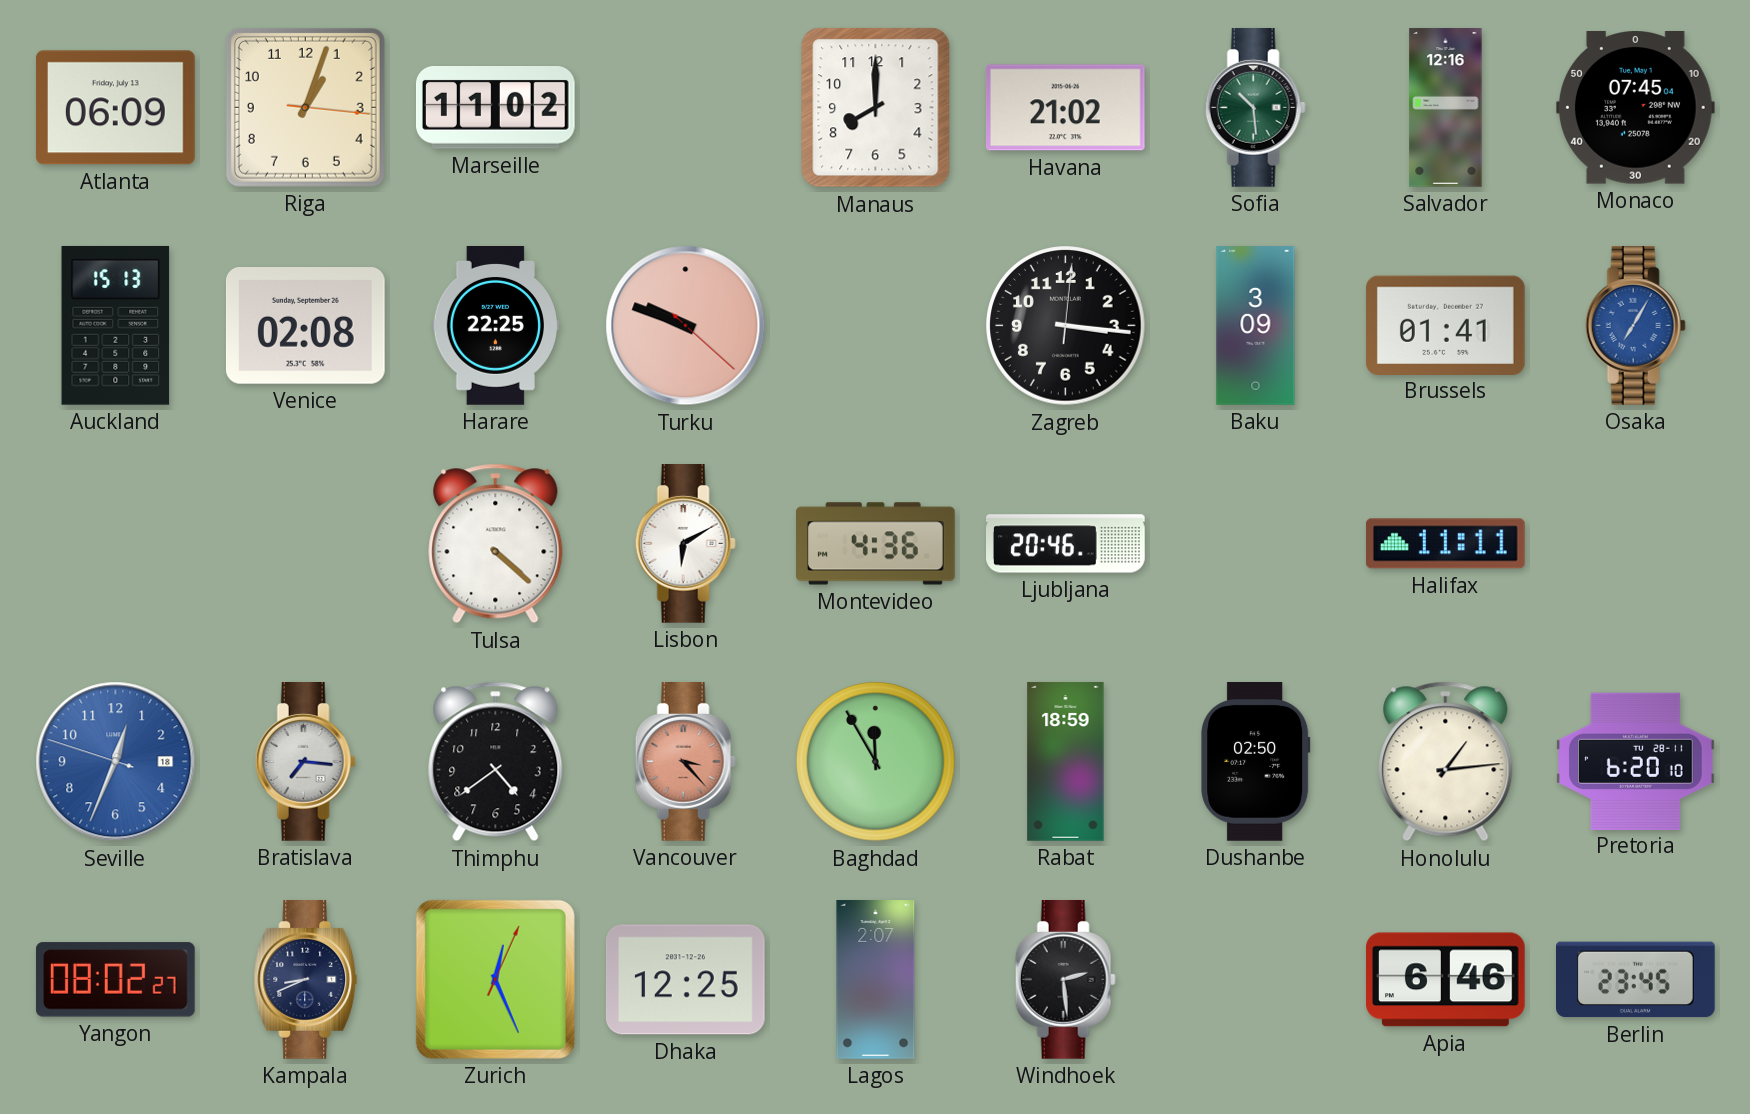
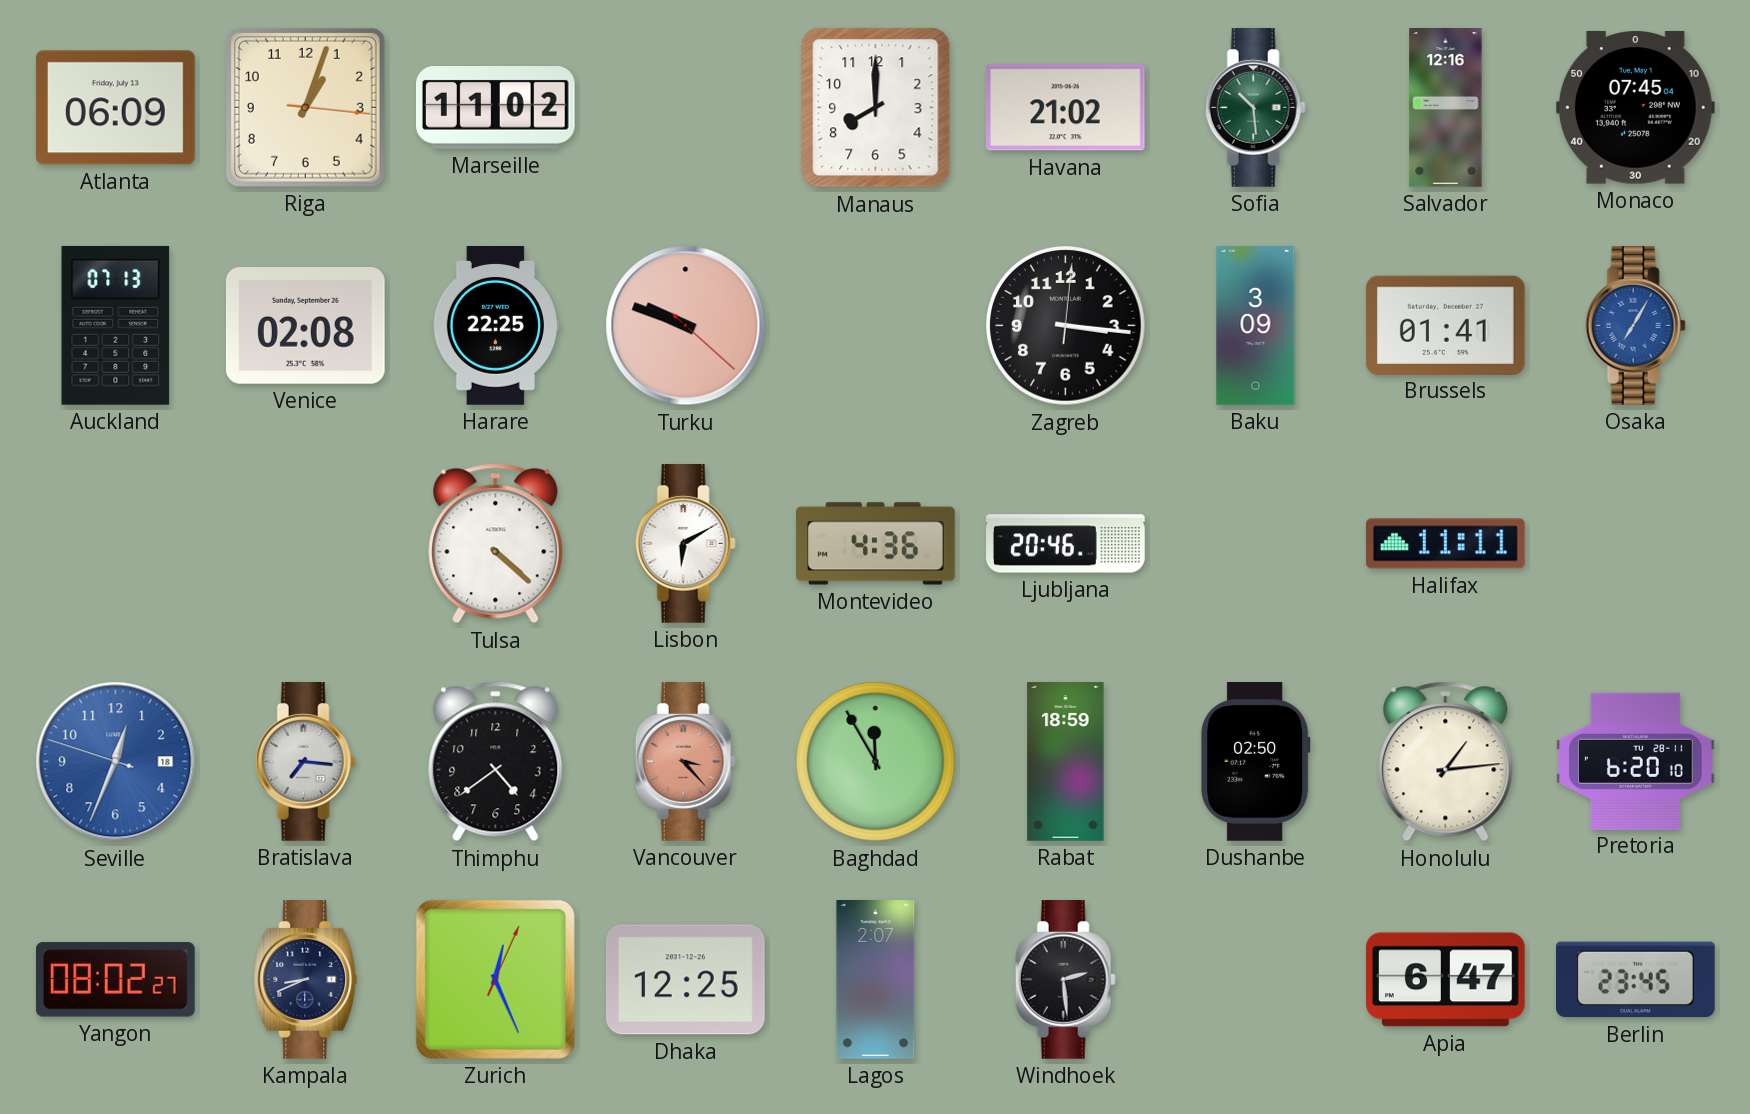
Auckland: 15:13 -> 07:13
Apia: 6:46 -> 6:47
